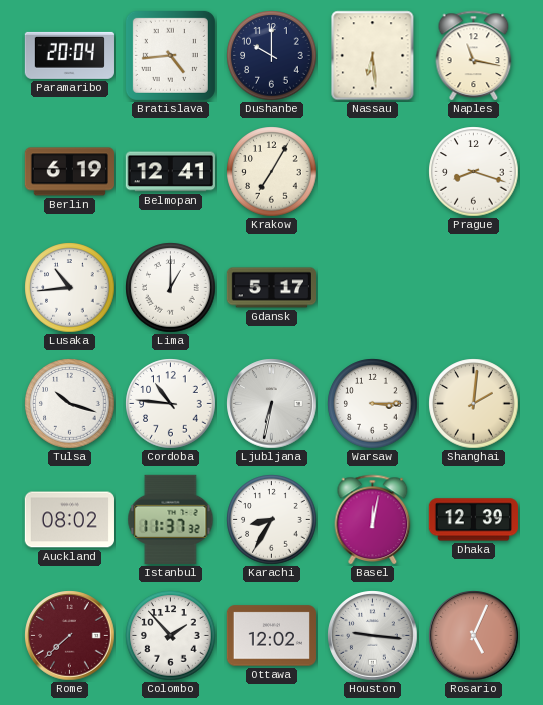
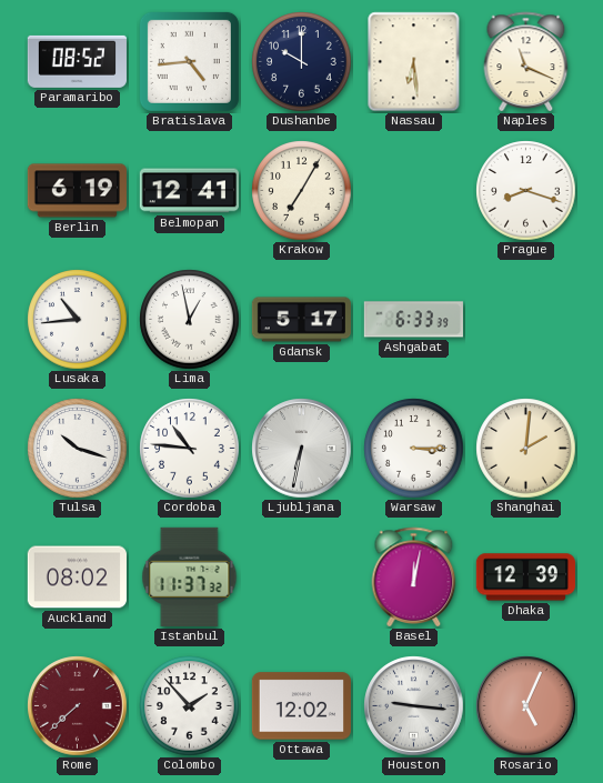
Paramaribo: 20:04 -> 08:52
Naples: 11:17 -> 11:19
Lima: 1:00 -> 12:58
Ashgabat: none -> 6:33
Karachi: 8:35 -> none
